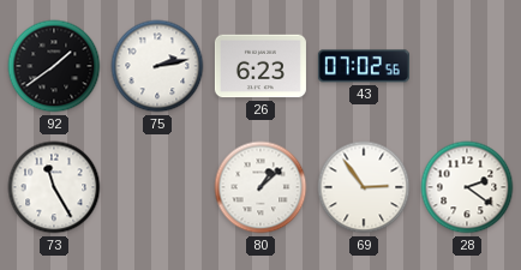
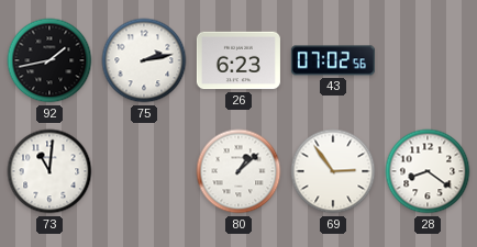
92: 1:39 -> 1:43
73: 11:25 -> 11:01
28: 2:21 -> 8:21
